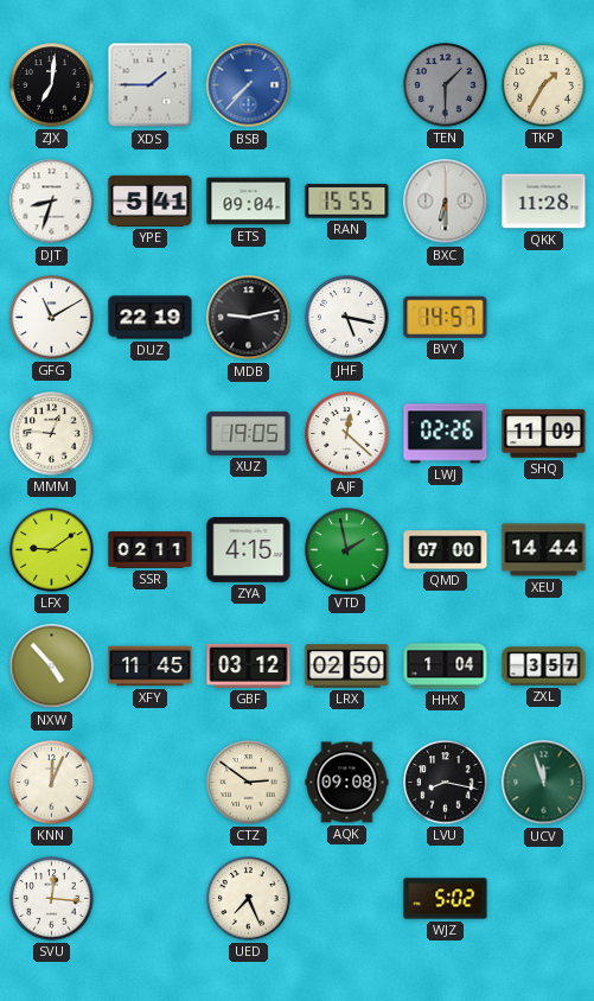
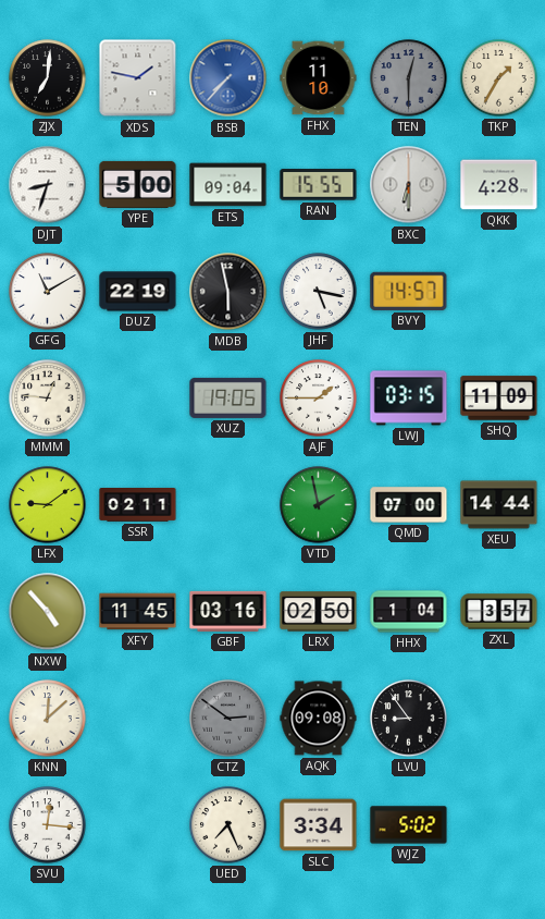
XDS: 1:45 -> 1:47
FHX: none -> 11:10
TEN: 1:30 -> 12:30
YPE: 5:41 -> 5:00
QKK: 11:28 -> 4:28
MDB: 9:13 -> 5:58
AJF: 12:22 -> 1:45
LWJ: 02:26 -> 03:15
ZYA: 4:15 -> none
GBF: 03:12 -> 03:16
KNN: 12:04 -> 12:08
CTZ dial: cream -> grey
LVU: 8:17 -> 8:54
UCV: 11:57 -> none
SLC: none -> 3:34
